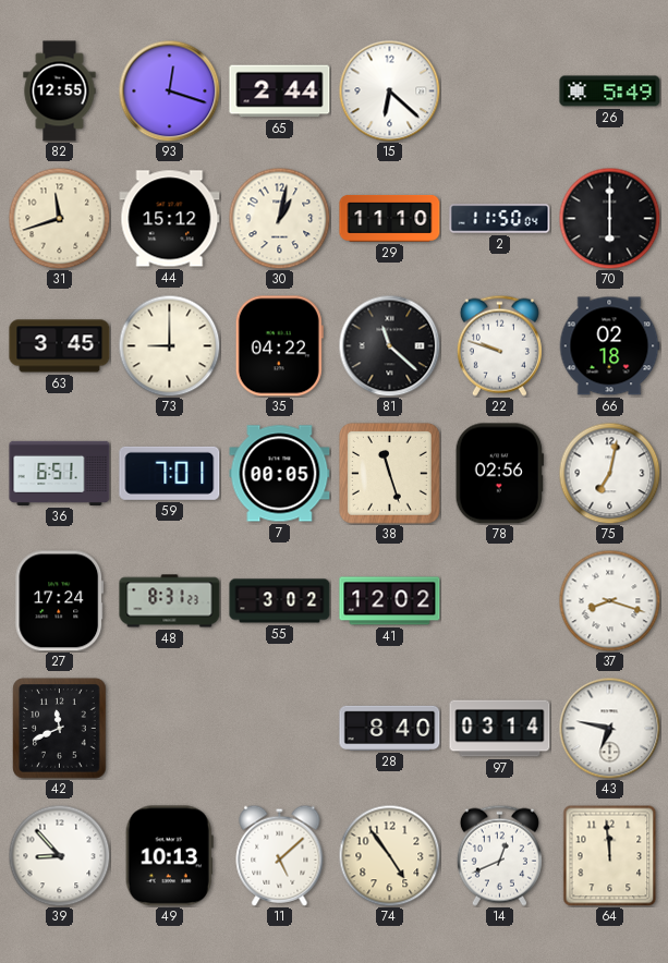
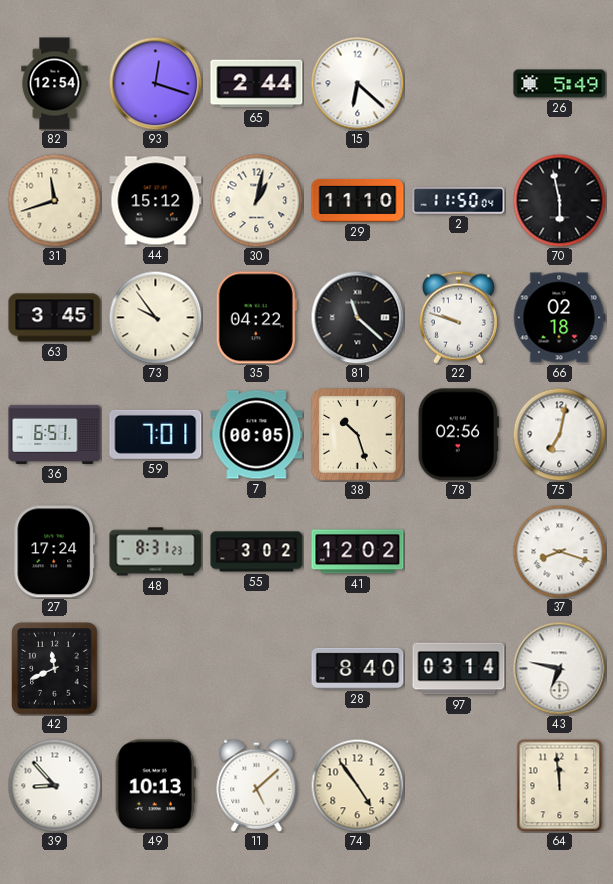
82: 12:55 -> 12:54
70: 6:00 -> 5:58
73: 9:00 -> 9:54
38: 11:27 -> 10:27
14: 12:41 -> none
